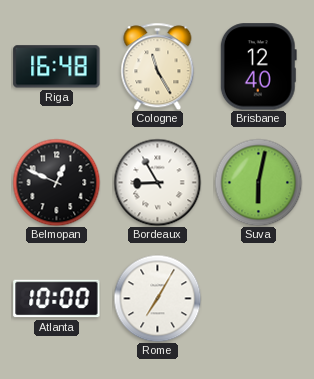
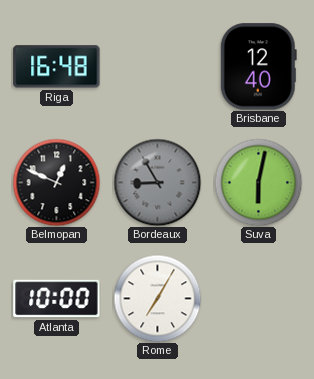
Cologne: 11:25 -> none
Bordeaux dial: white -> grey
